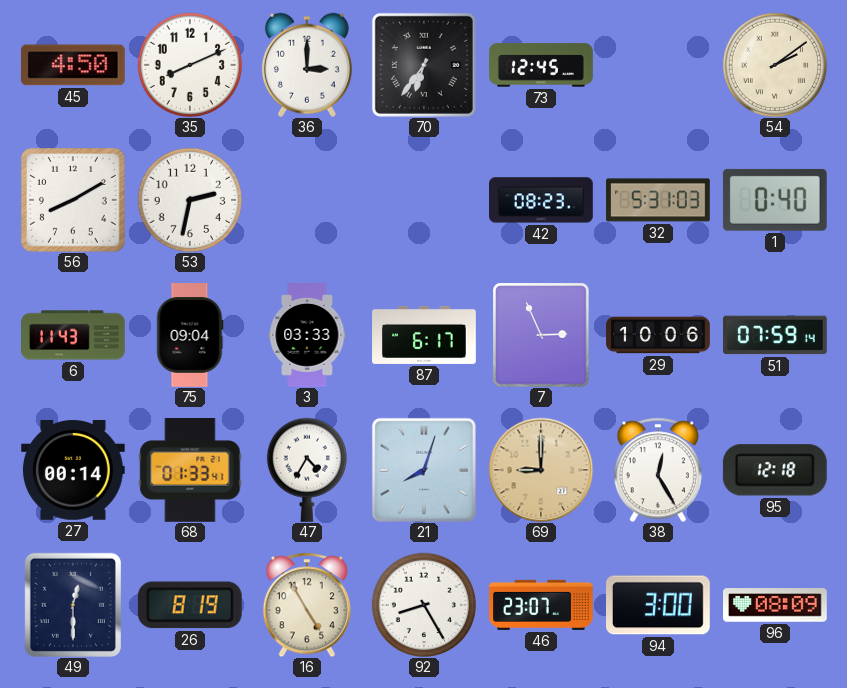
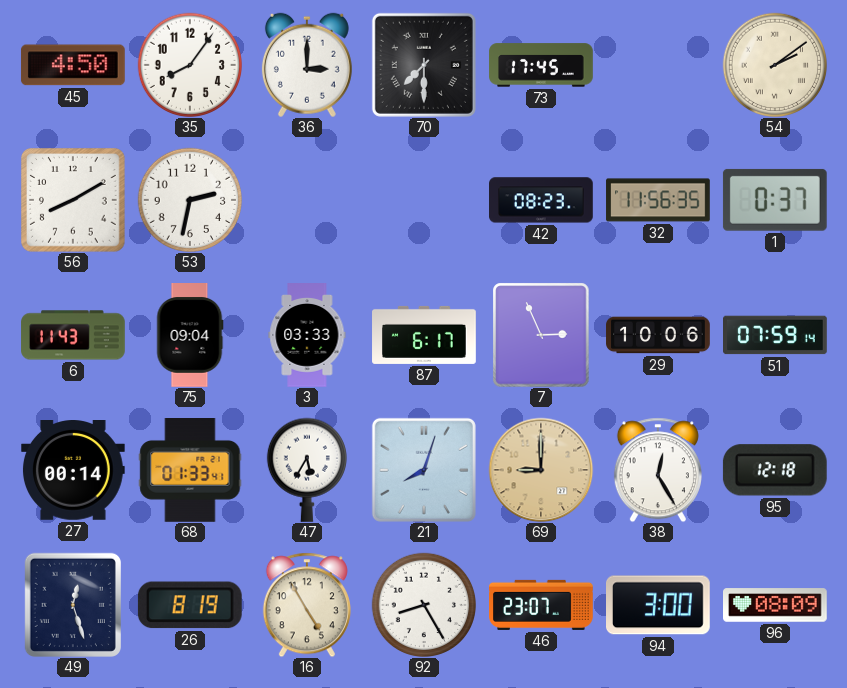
35: 8:11 -> 8:06
70: 6:36 -> 7:30
73: 12:45 -> 17:45
32: 5:31 -> 11:56
1: 0:40 -> 0:37
47: 4:35 -> 5:35
49: 12:30 -> 12:27
